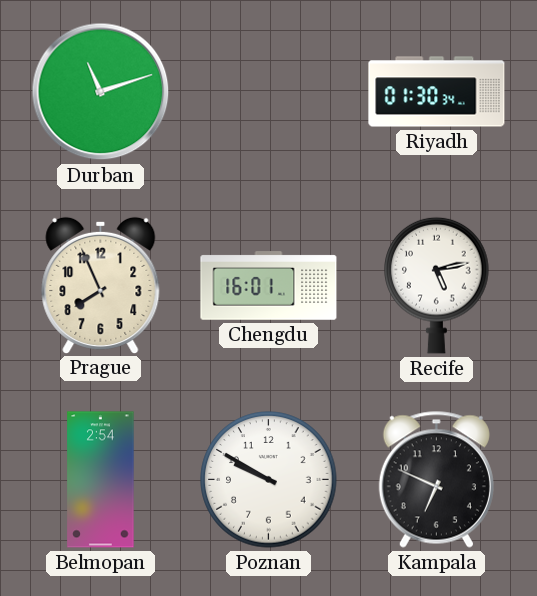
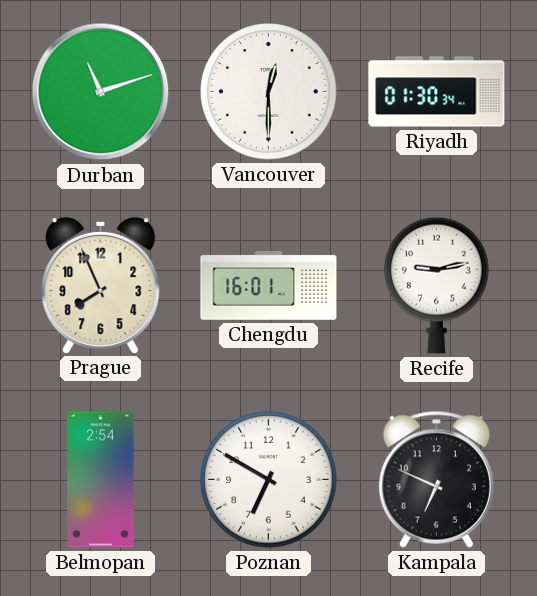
Vancouver: none -> 12:30
Recife: 5:13 -> 9:13
Poznan: 9:50 -> 6:50
